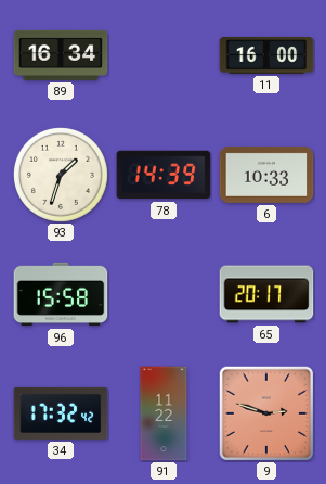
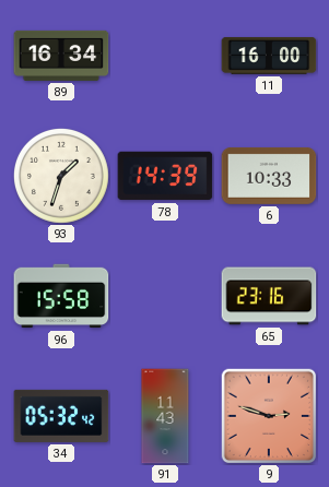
65: 20:17 -> 23:16
34: 17:32 -> 05:32
91: 11:22 -> 11:43
